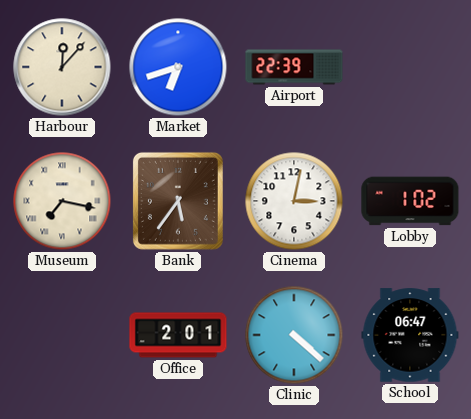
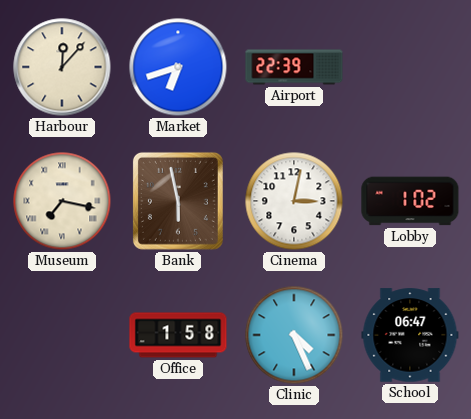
Bank: 5:36 -> 5:58
Office: 2:01 -> 1:58
Clinic: 4:22 -> 4:26
